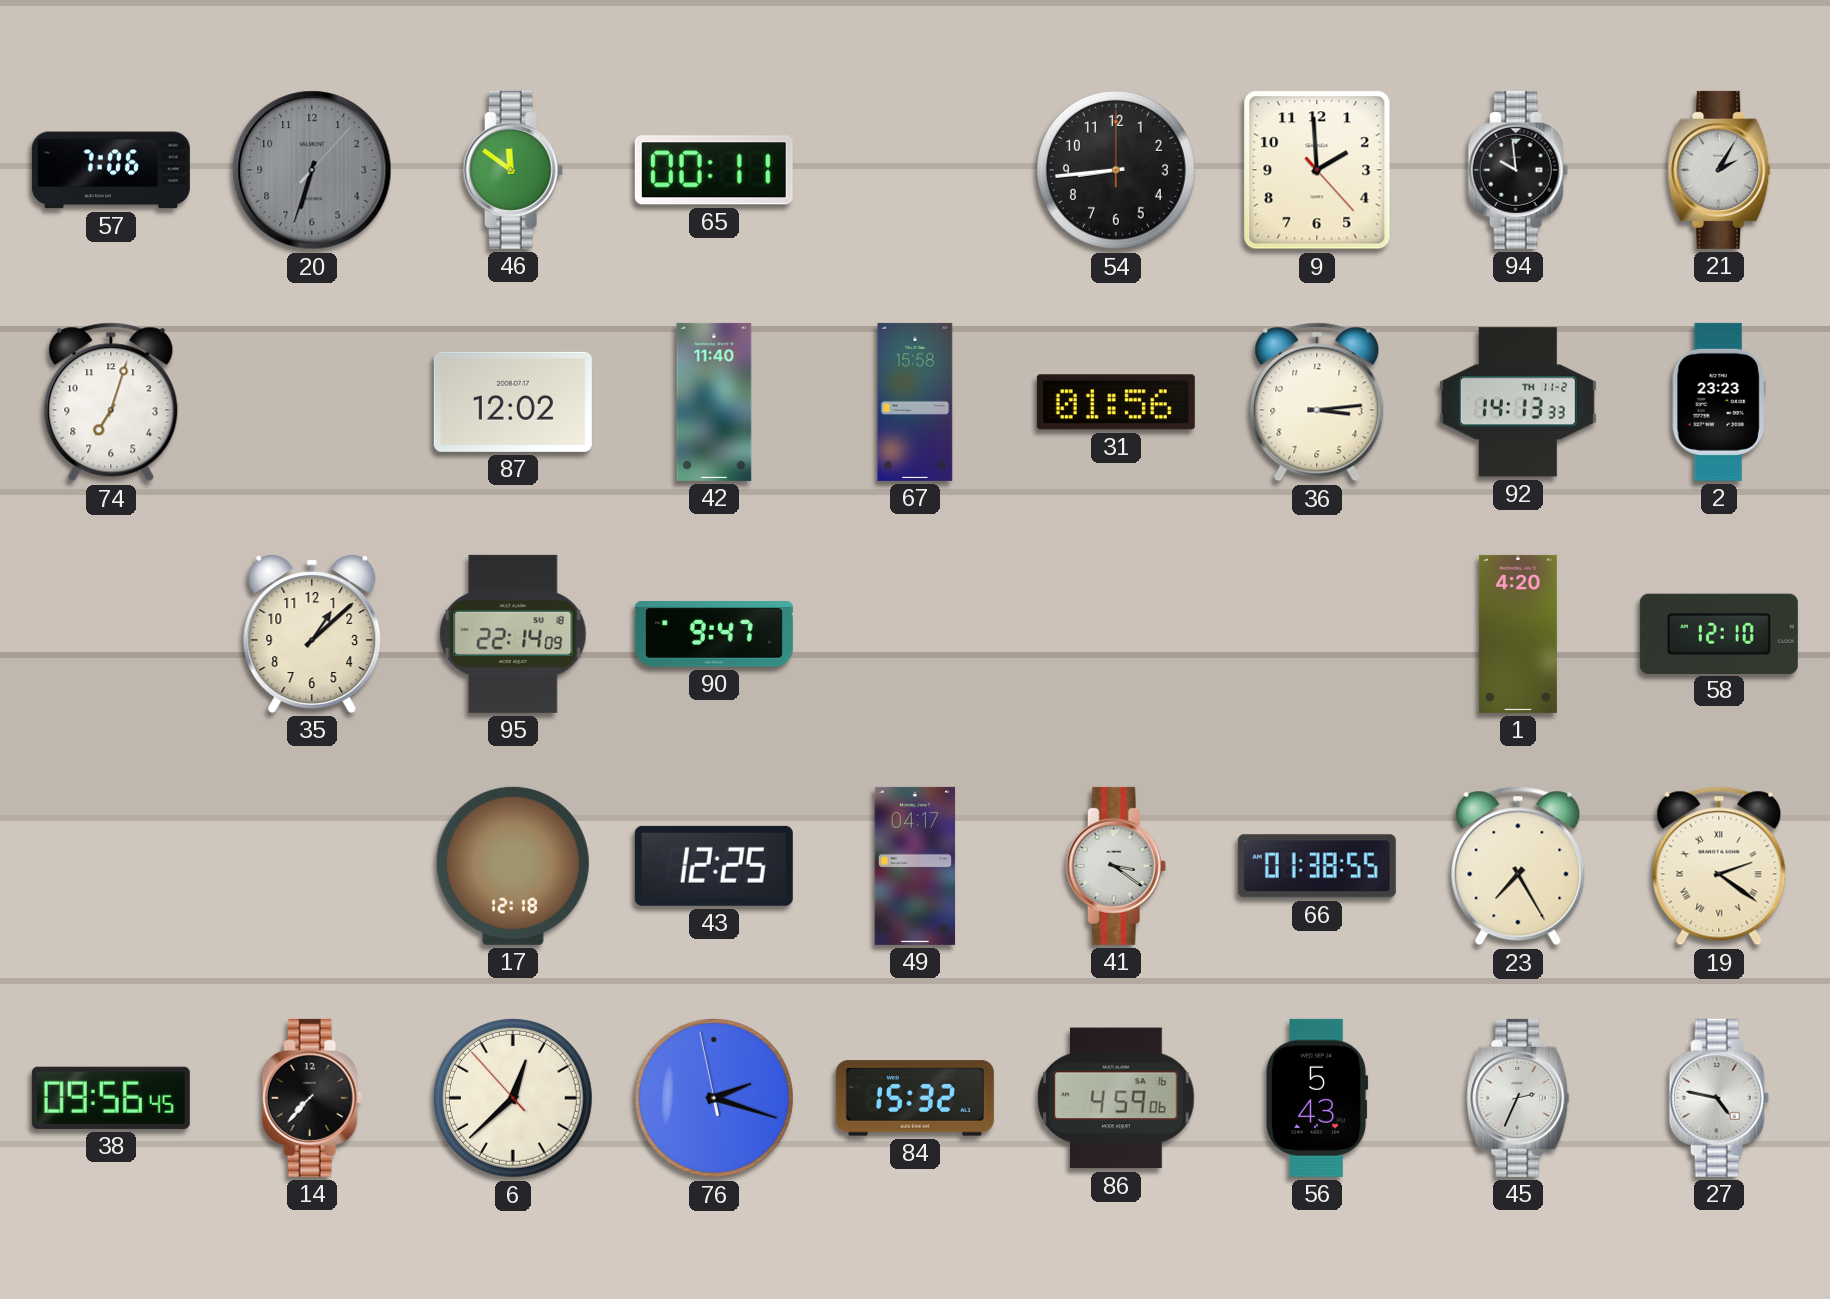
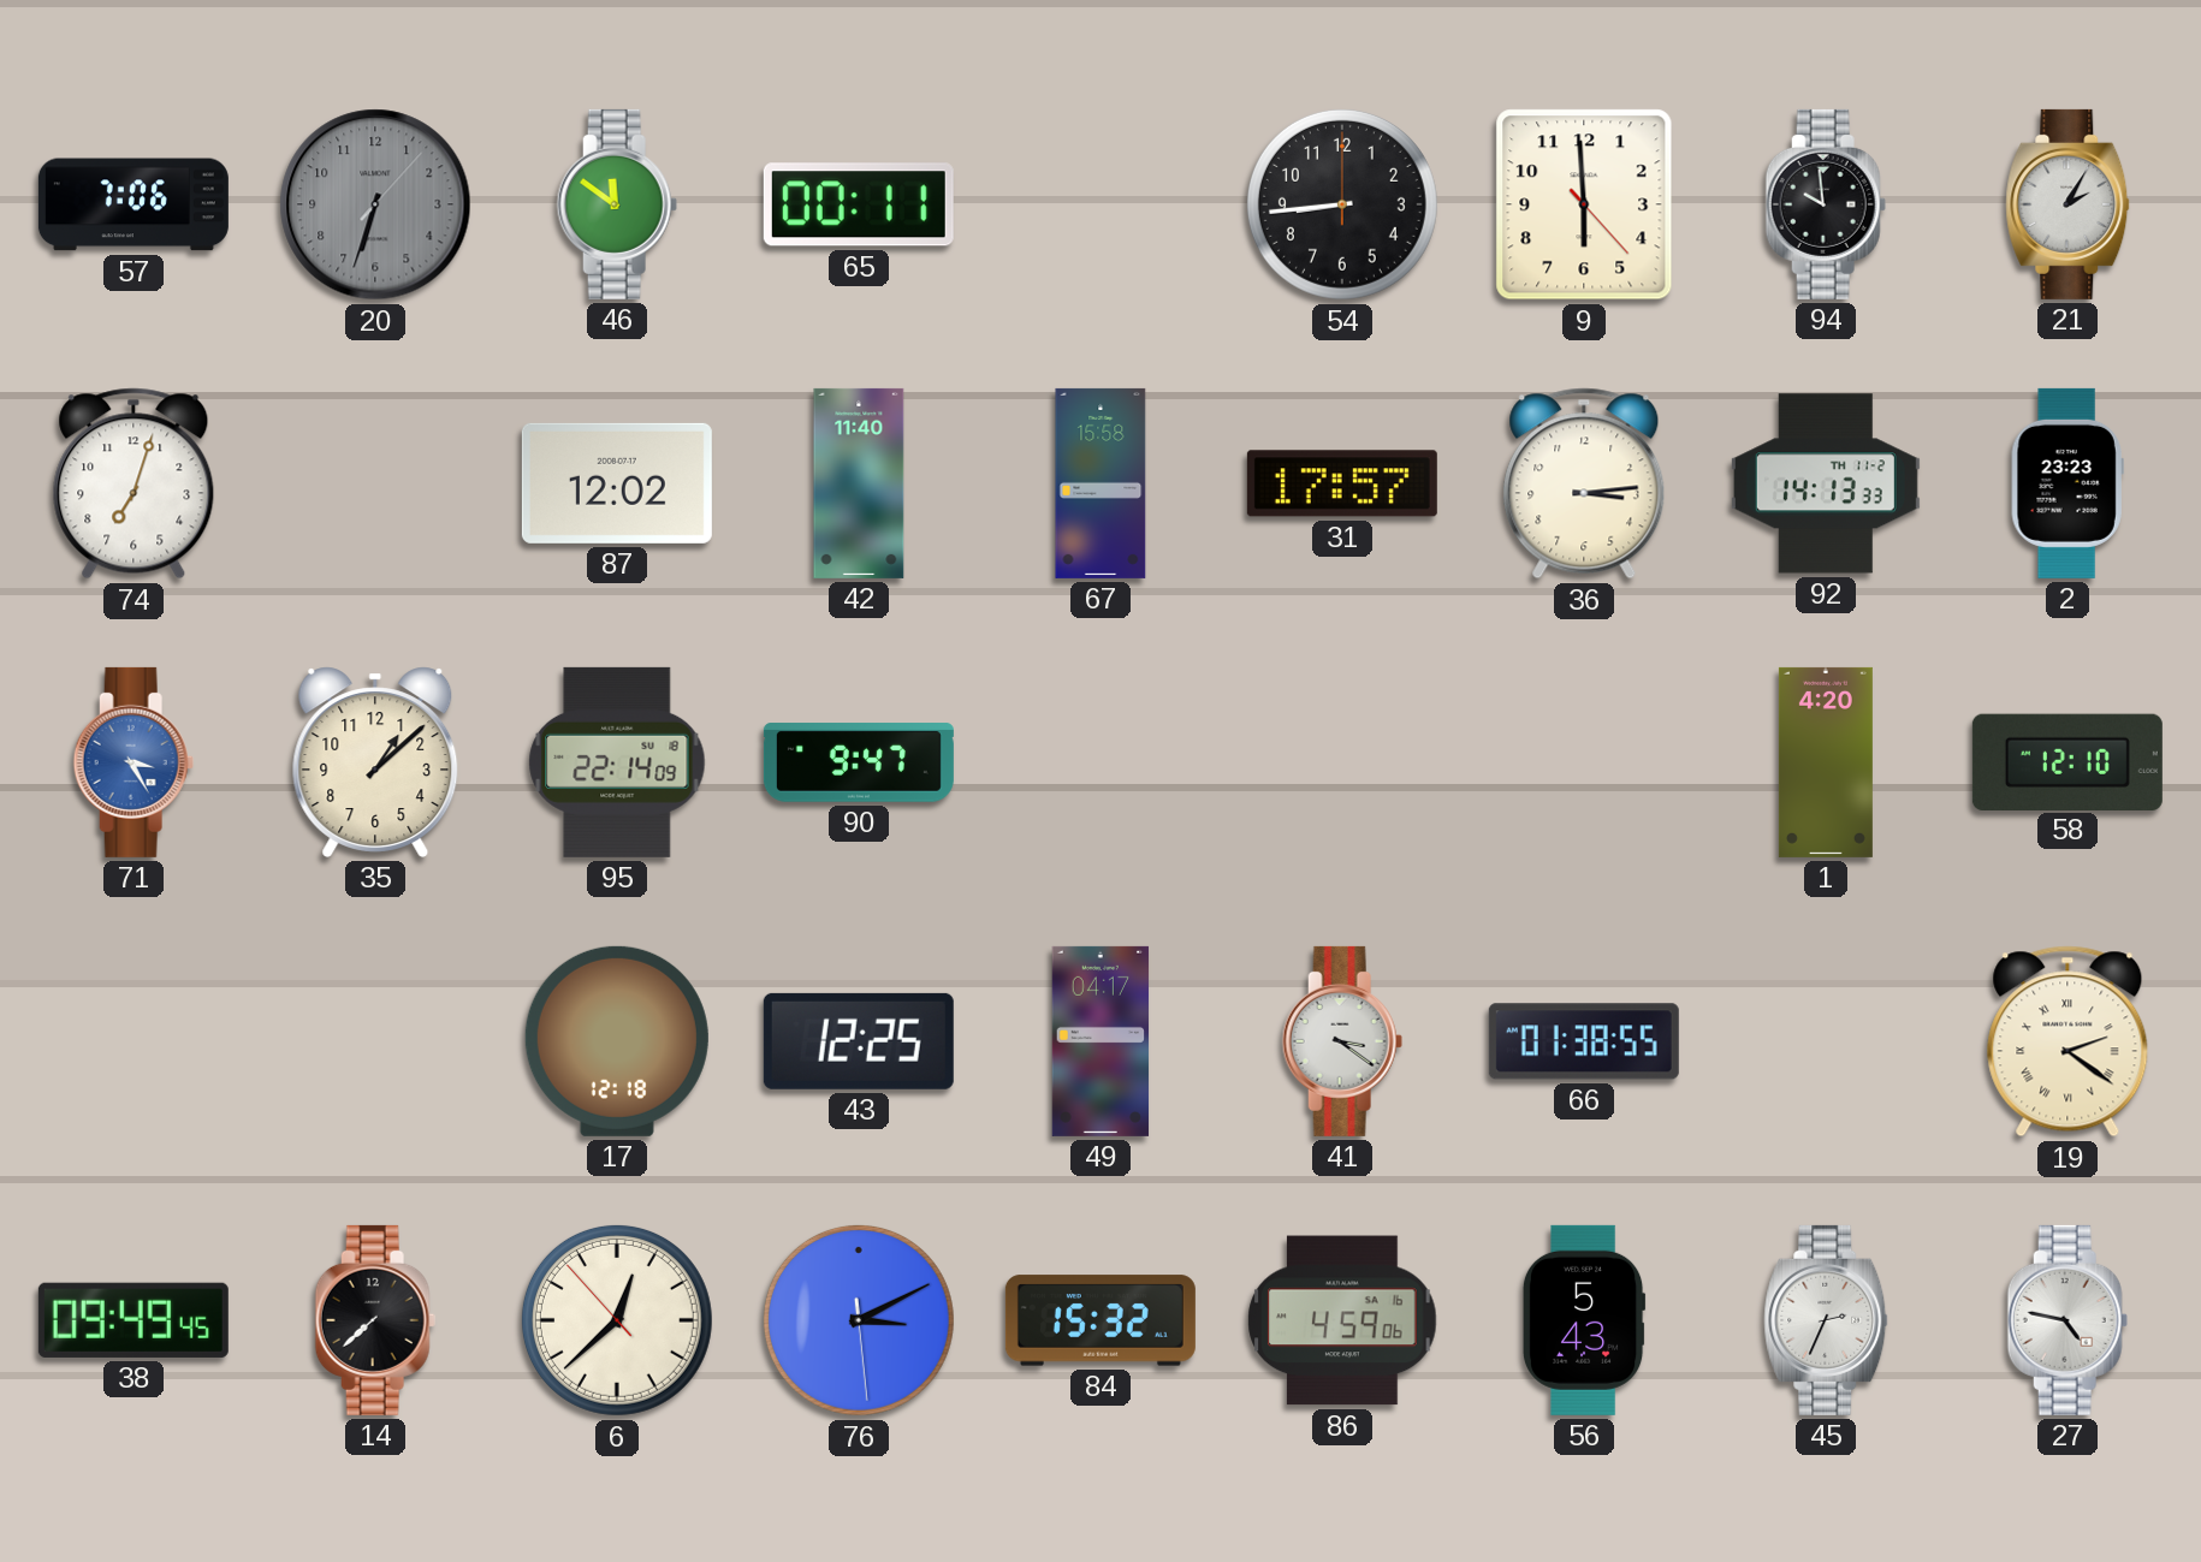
9: 1:59 -> 5:59
31: 01:56 -> 17:57
71: none -> 3:25
23: 7:25 -> none
38: 09:56 -> 09:49
14: 7:37 -> 7:38
76: 2:17 -> 3:10
